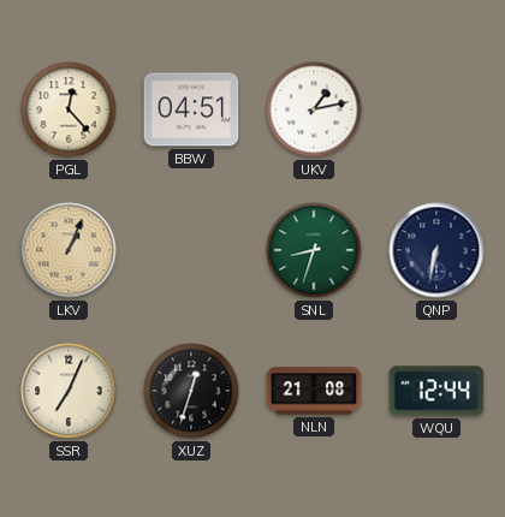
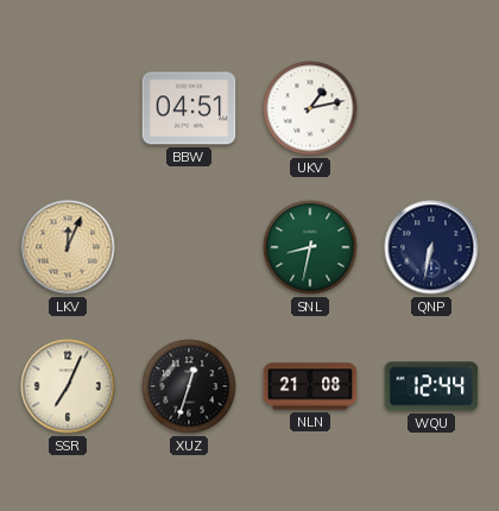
PGL: 12:23 -> none
LKV: 1:04 -> 12:04
SNL: 8:33 -> 8:32
